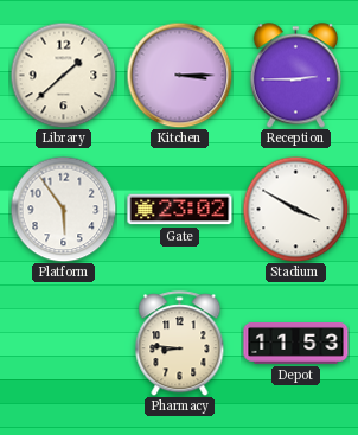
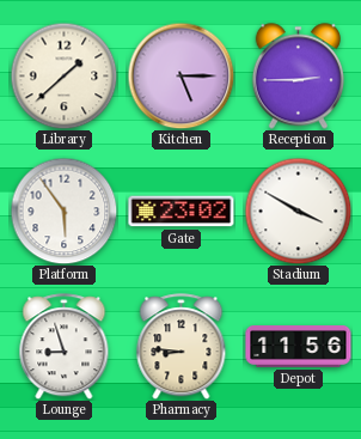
Kitchen: 3:15 -> 5:15
Lounge: none -> 8:57
Depot: 11:53 -> 11:56
